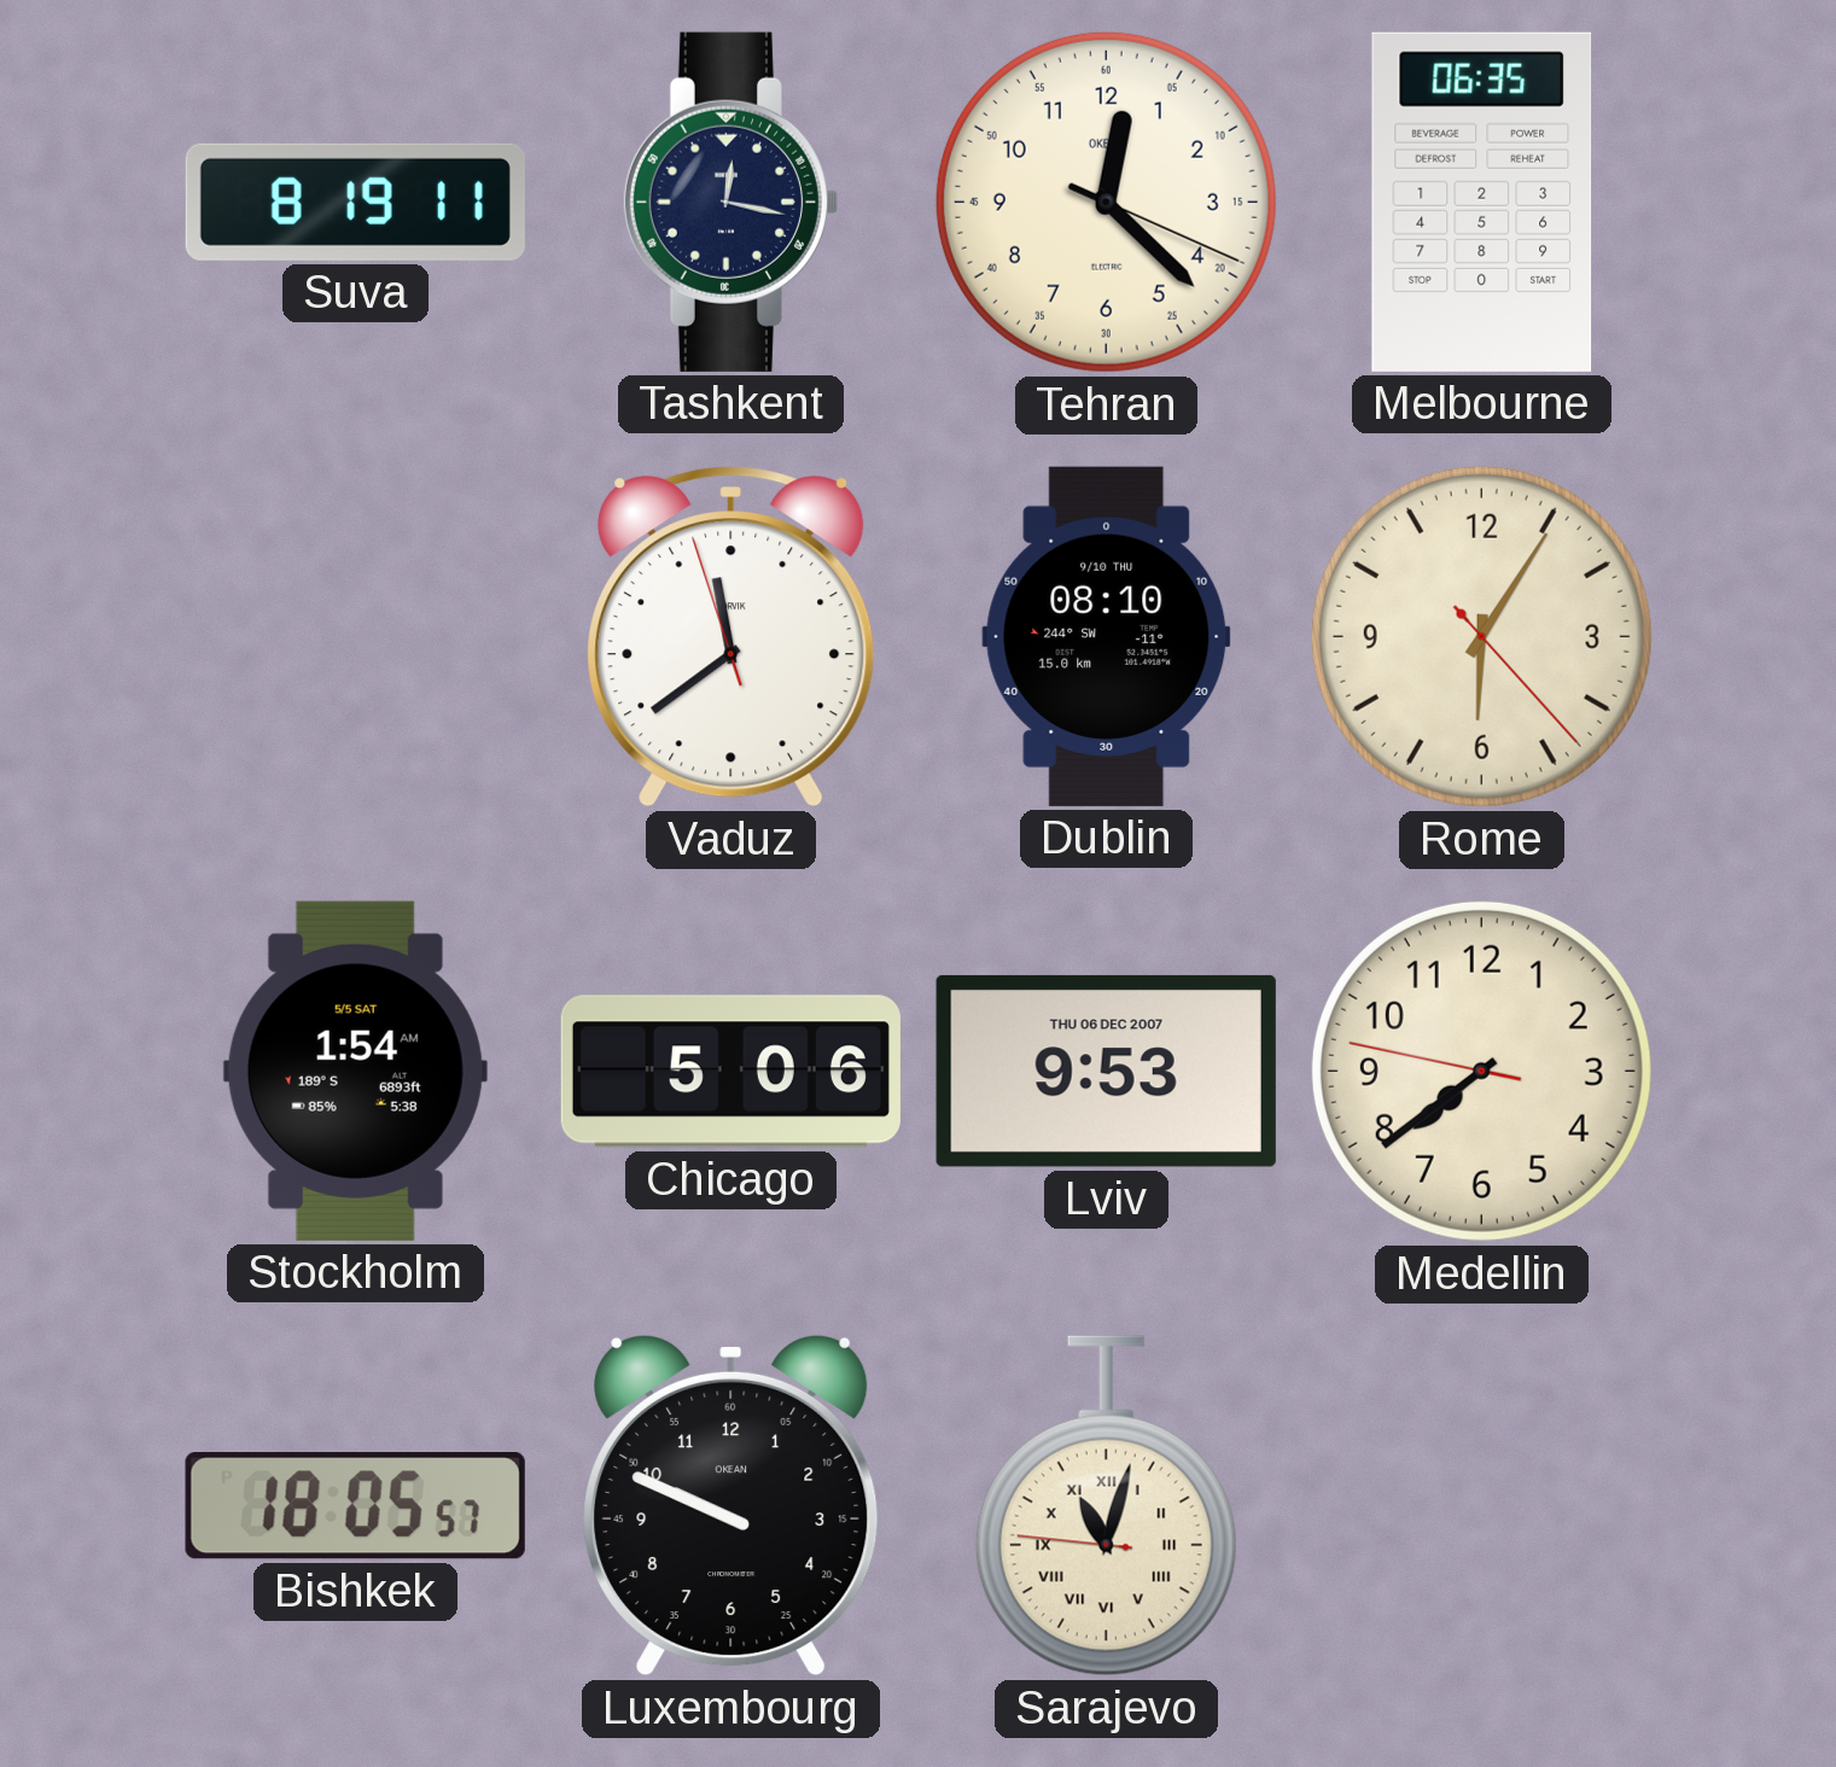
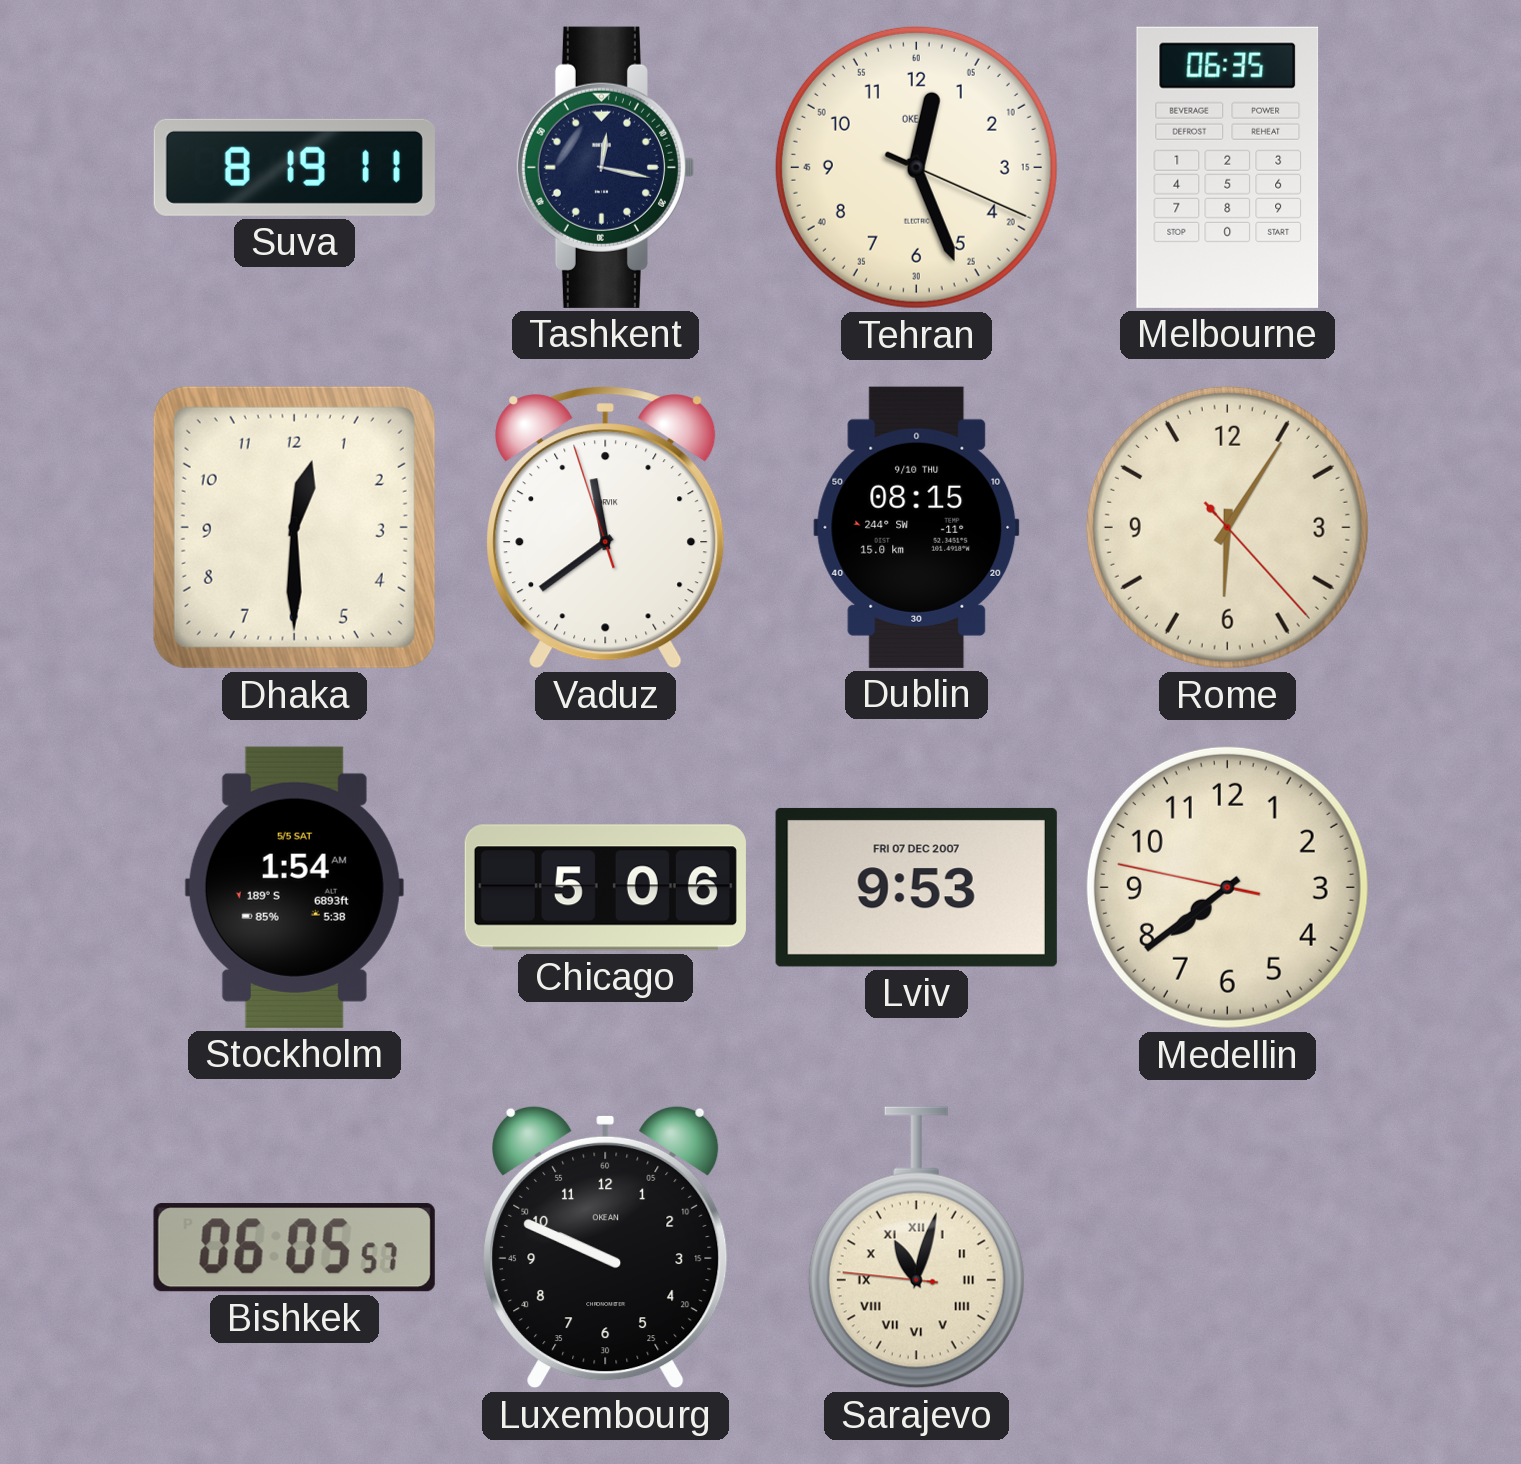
Tehran: 12:22 -> 12:26
Dhaka: none -> 12:30
Dublin: 08:10 -> 08:15
Lviv date: THU 06 DEC 2007 -> FRI 07 DEC 2007
Bishkek: 18:05 -> 06:05
